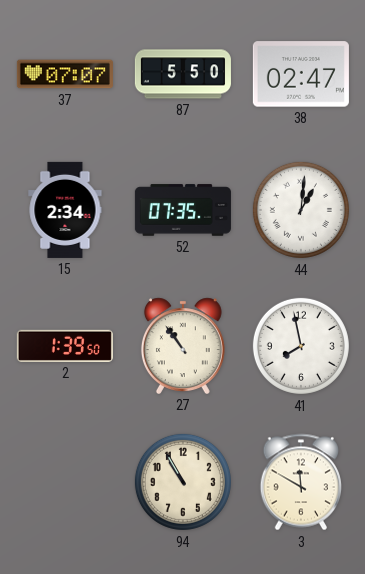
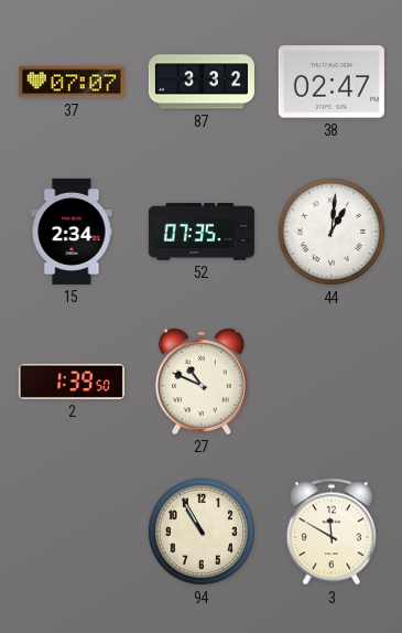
87: 5:50 -> 3:32
27: 10:54 -> 10:49
41: 7:58 -> none
